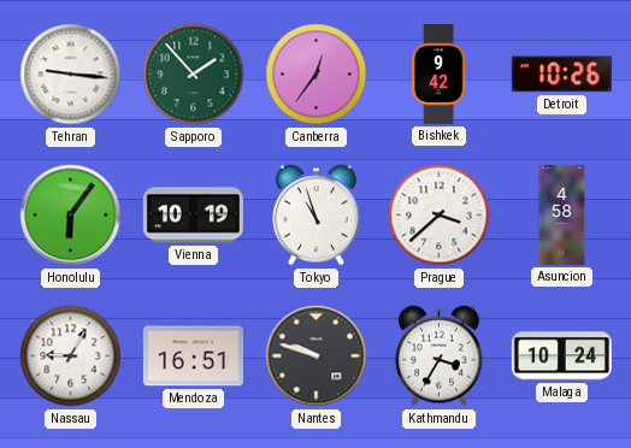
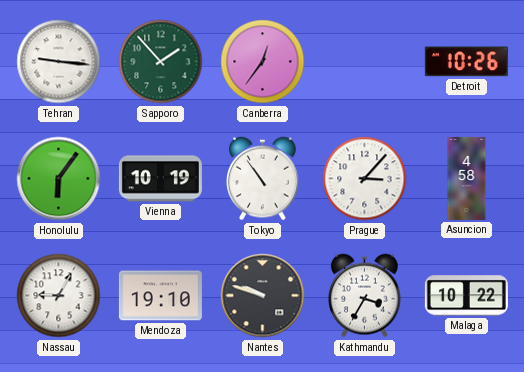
Bishkek: 9:42 -> none
Tokyo: 10:57 -> 10:54
Prague: 3:38 -> 3:07
Mendoza: 16:51 -> 19:10
Malaga: 10:24 -> 10:22
